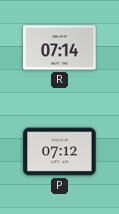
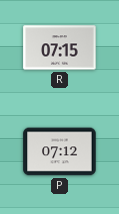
R: 07:14 -> 07:15
